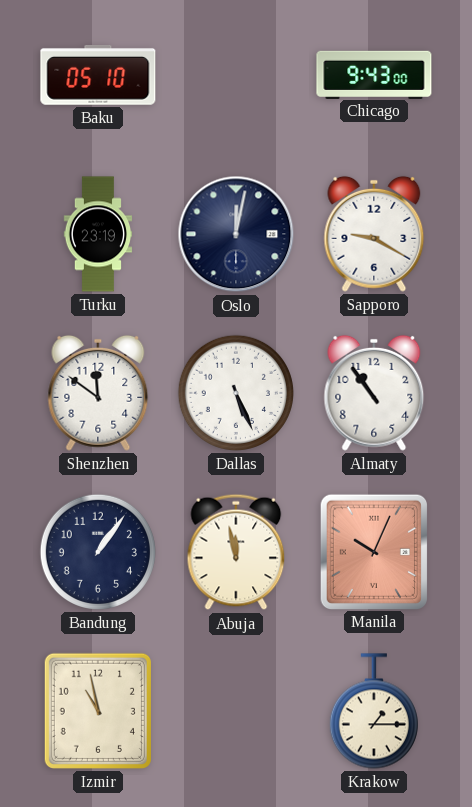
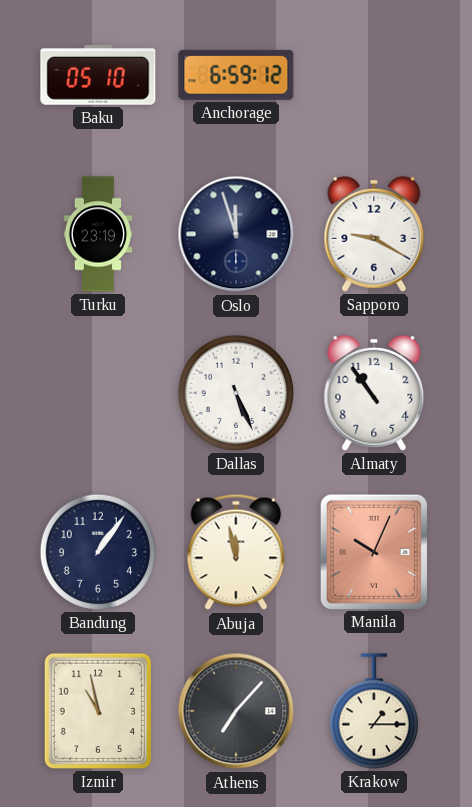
Anchorage: none -> 6:59
Chicago: 9:43 -> none
Oslo: 12:02 -> 11:57
Shenzhen: 11:51 -> none
Athens: none -> 7:07
